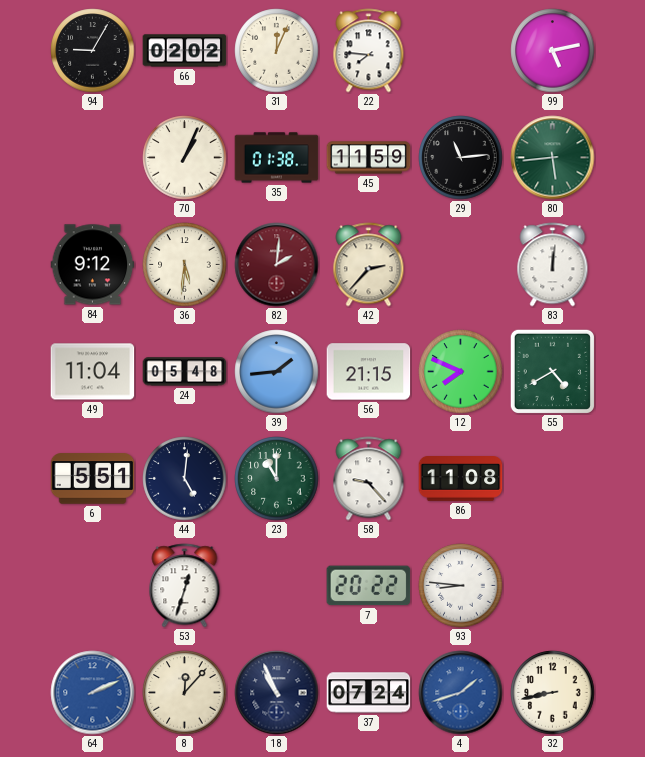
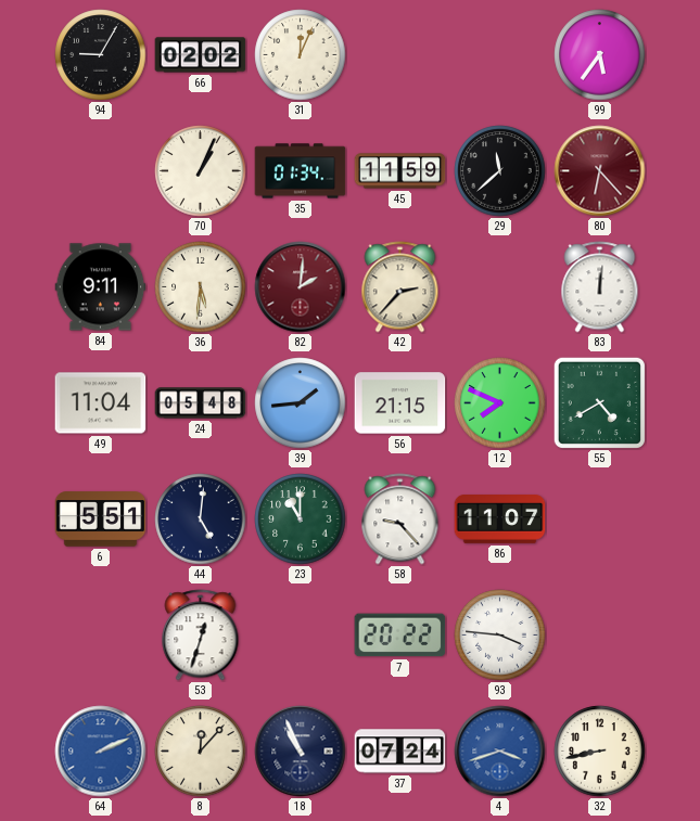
22: 7:46 -> none
99: 5:13 -> 5:36
35: 01:38 -> 01:34
29: 11:14 -> 11:38
80: 5:44 -> 6:23
80 dial: green -> burgundy
84: 9:12 -> 9:11
86: 11:08 -> 11:07
93: 8:46 -> 3:46
4: 1:42 -> 3:42
